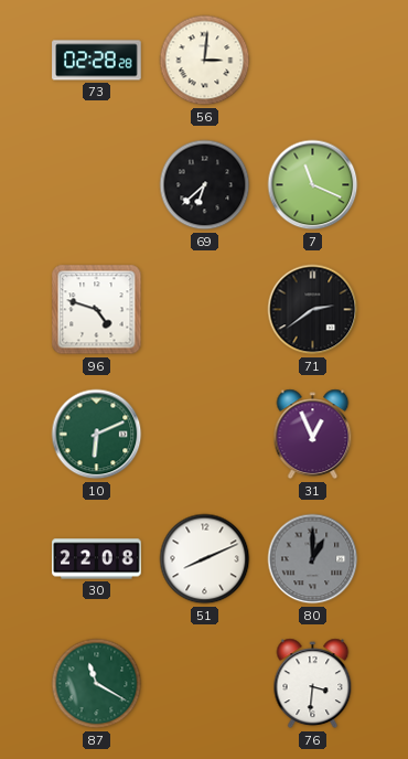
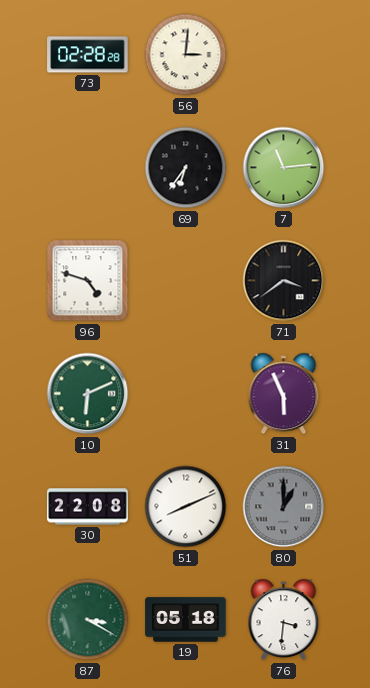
69: 6:38 -> 6:36
7: 11:19 -> 11:14
71: 2:39 -> 3:39
31: 12:56 -> 5:56
87: 11:20 -> 3:20
19: none -> 05:18
